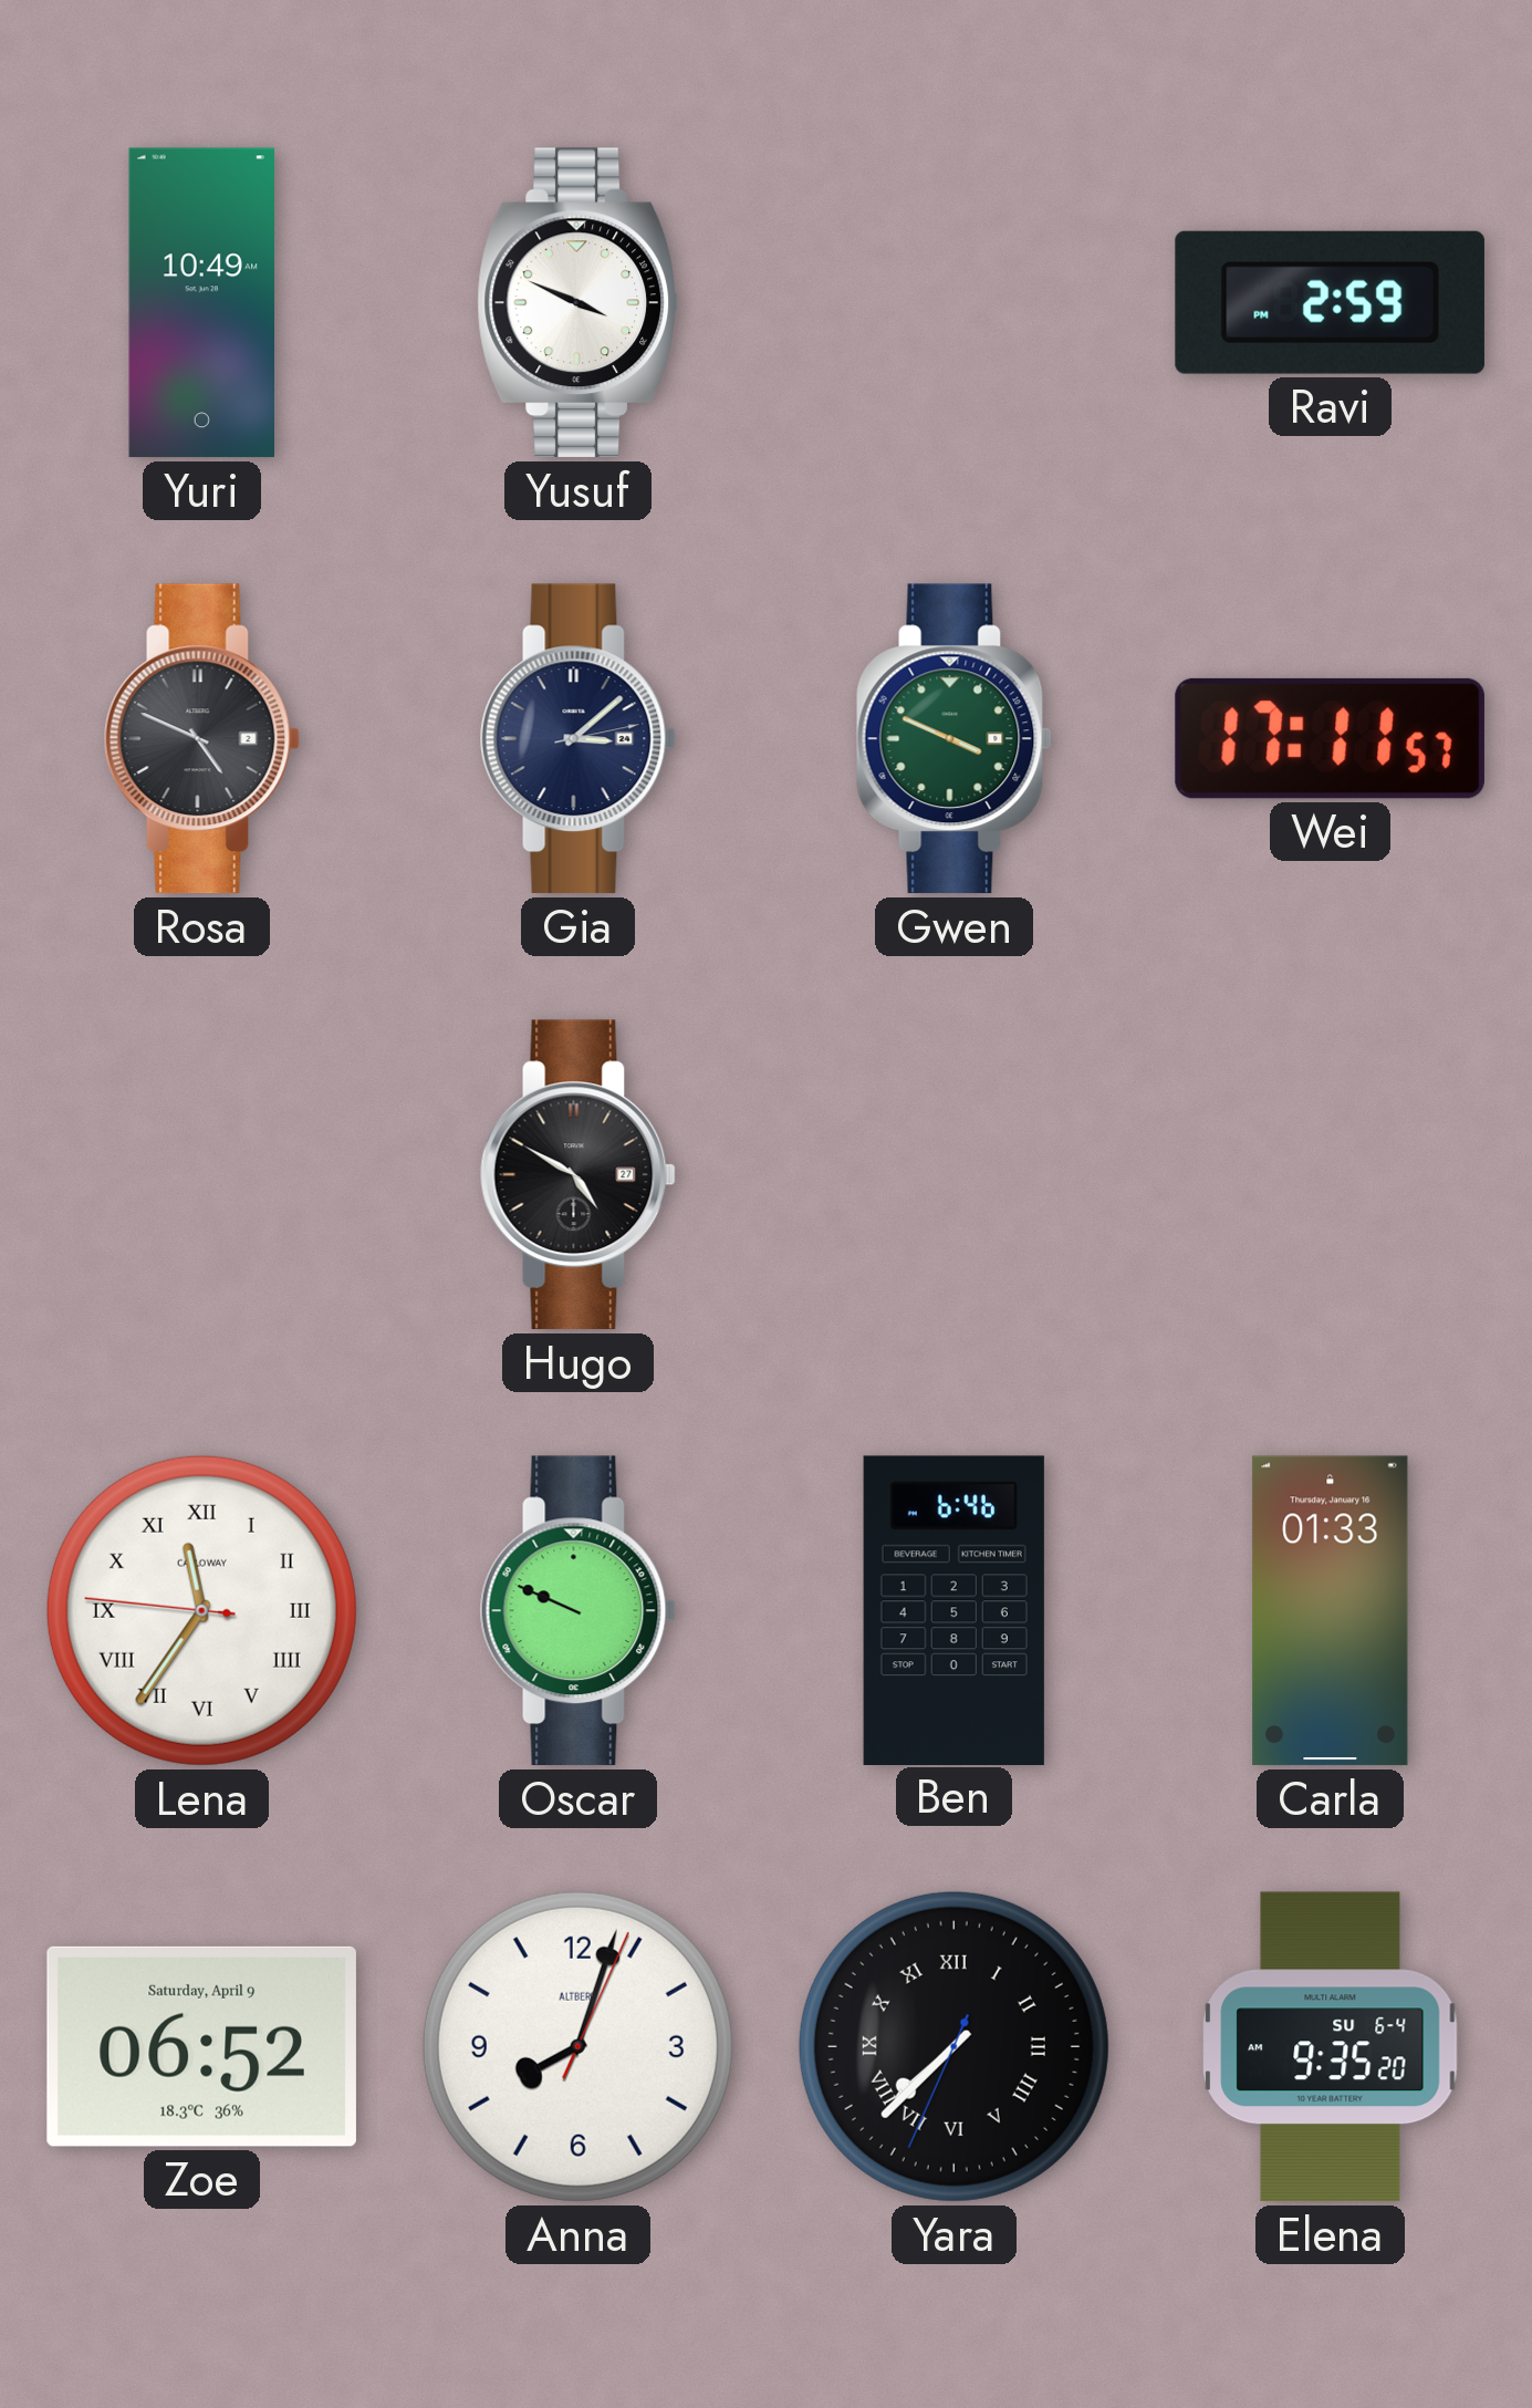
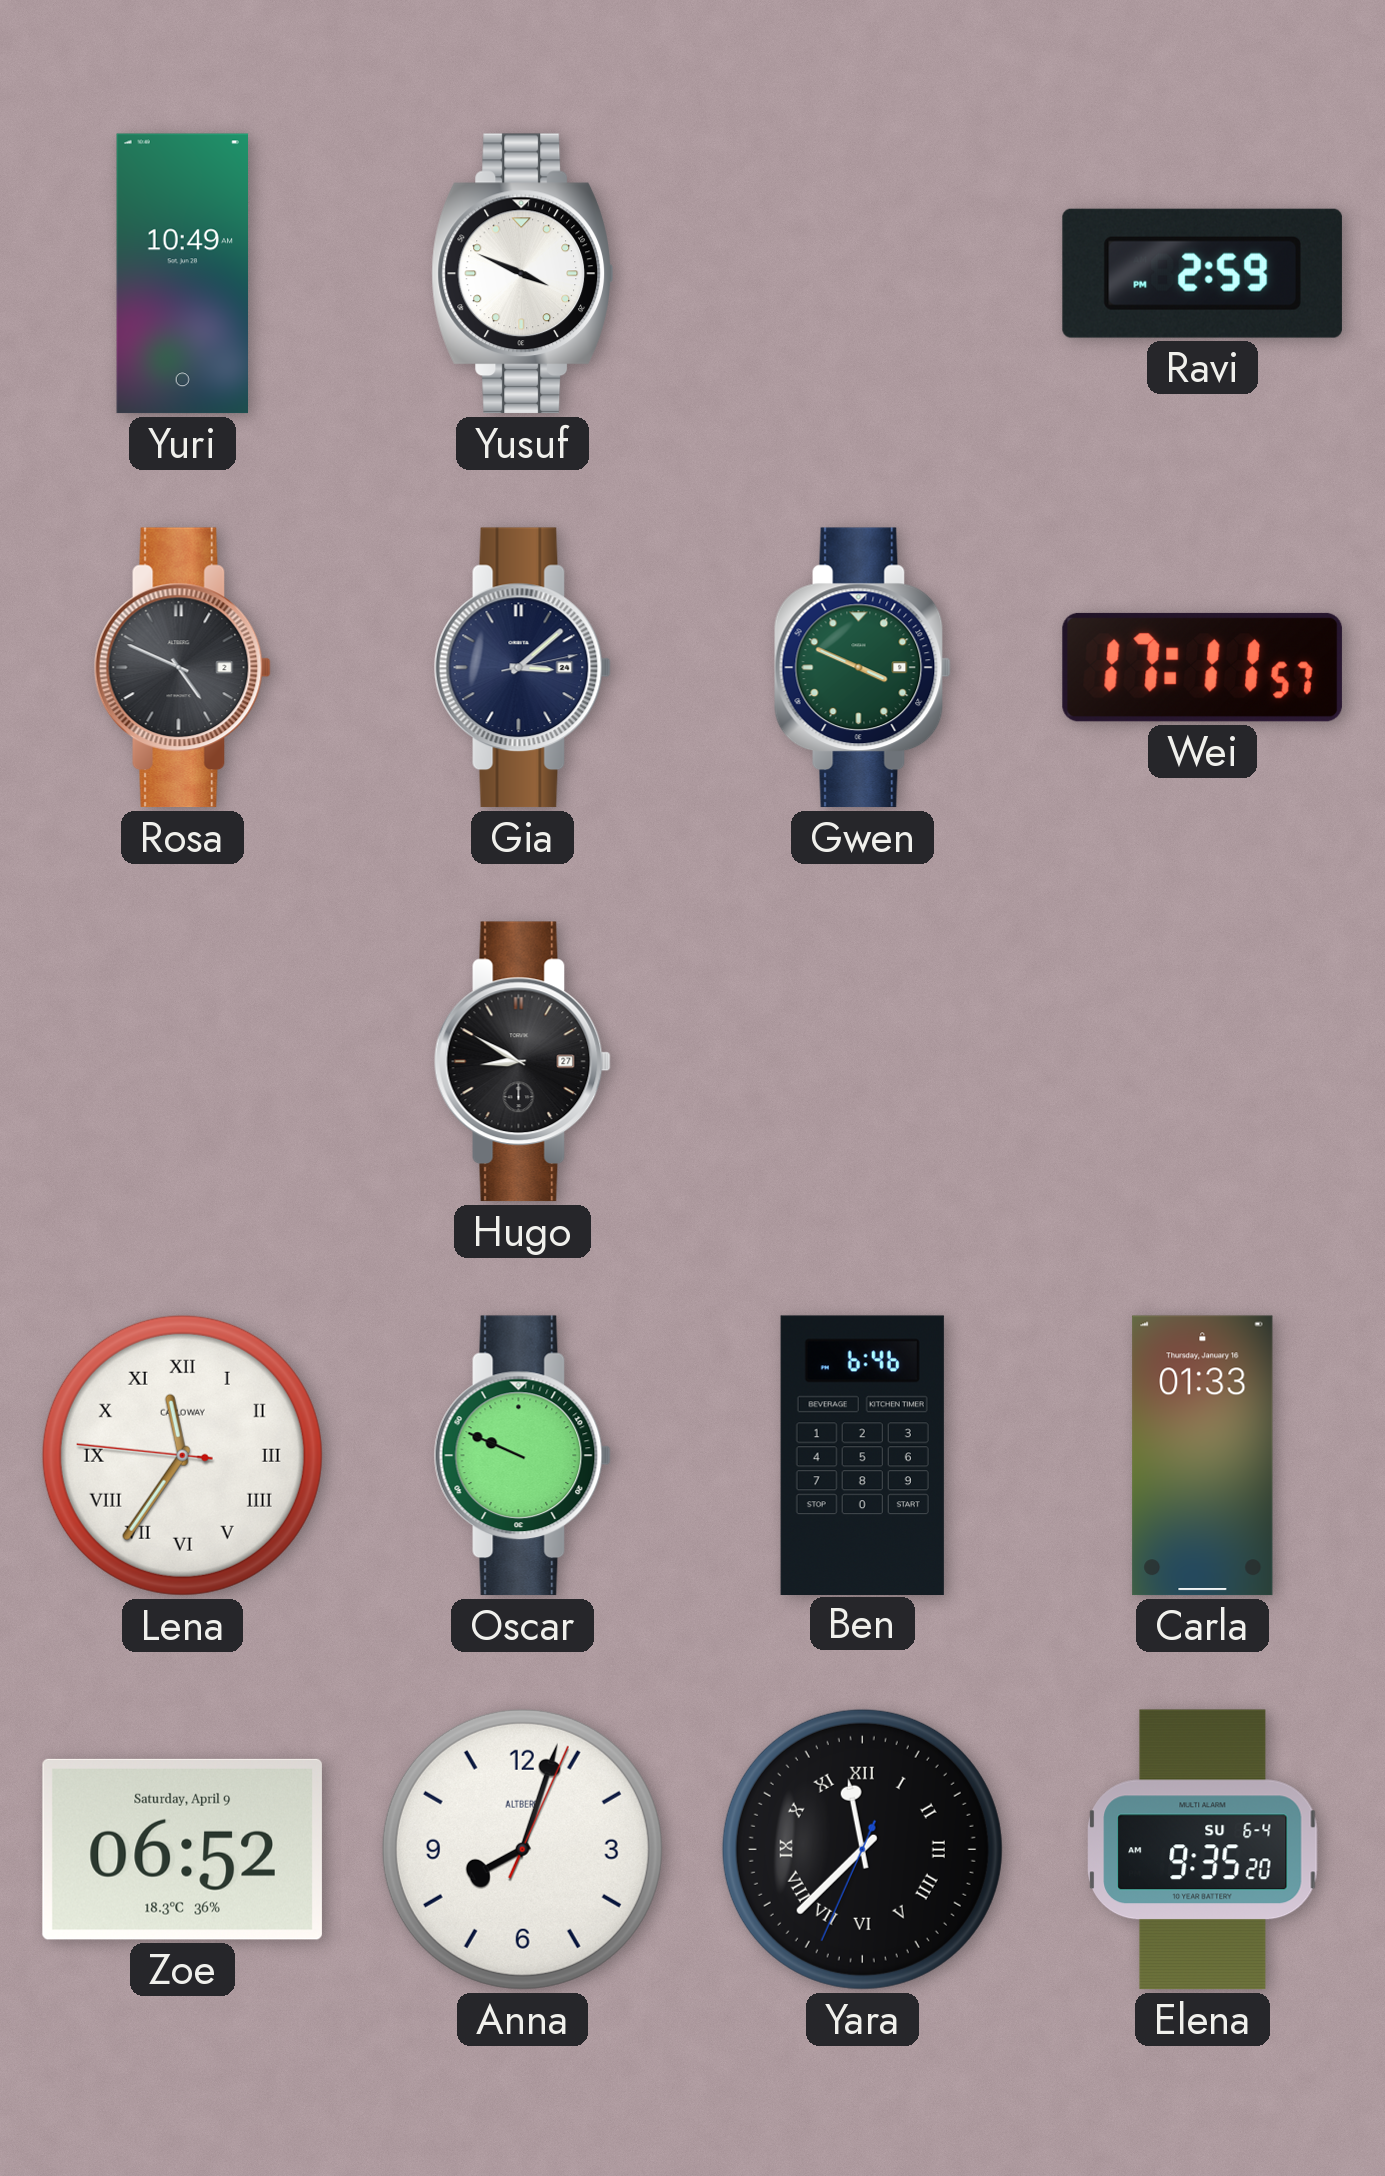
Hugo: 4:50 -> 8:50
Yara: 7:37 -> 11:37
